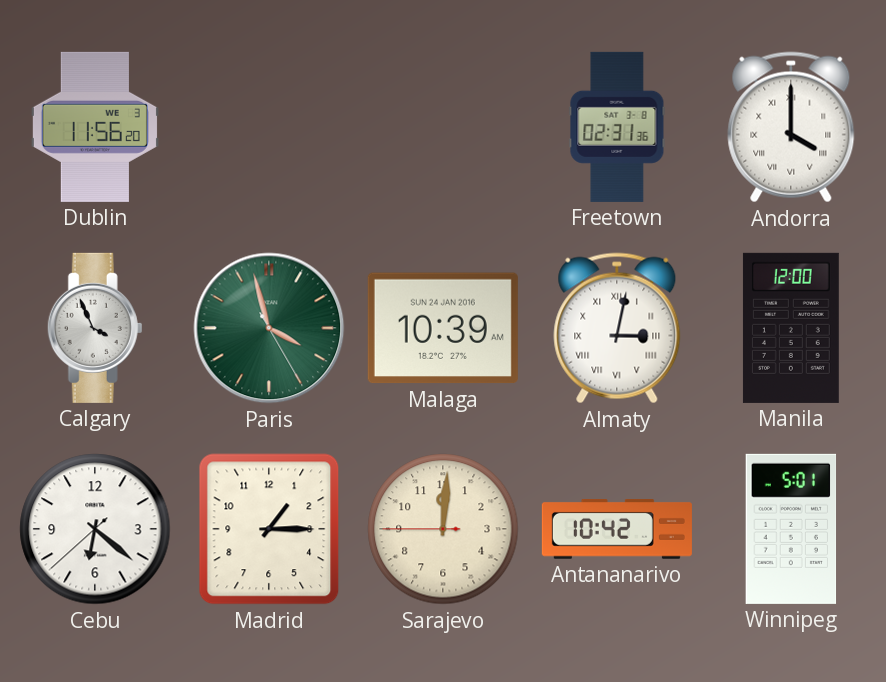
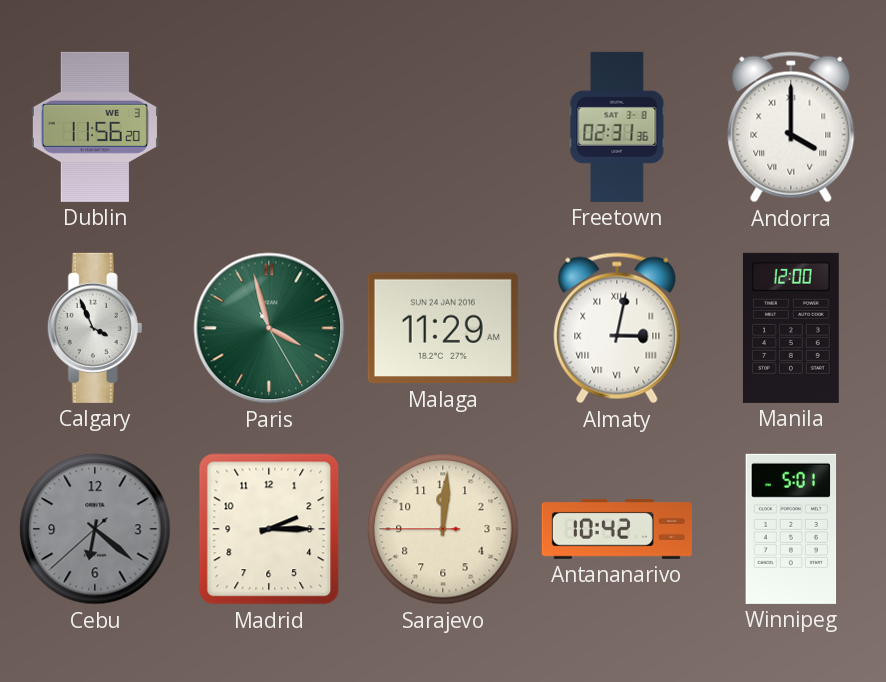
Malaga: 10:39 -> 11:29
Cebu dial: white -> grey
Madrid: 1:15 -> 2:15
